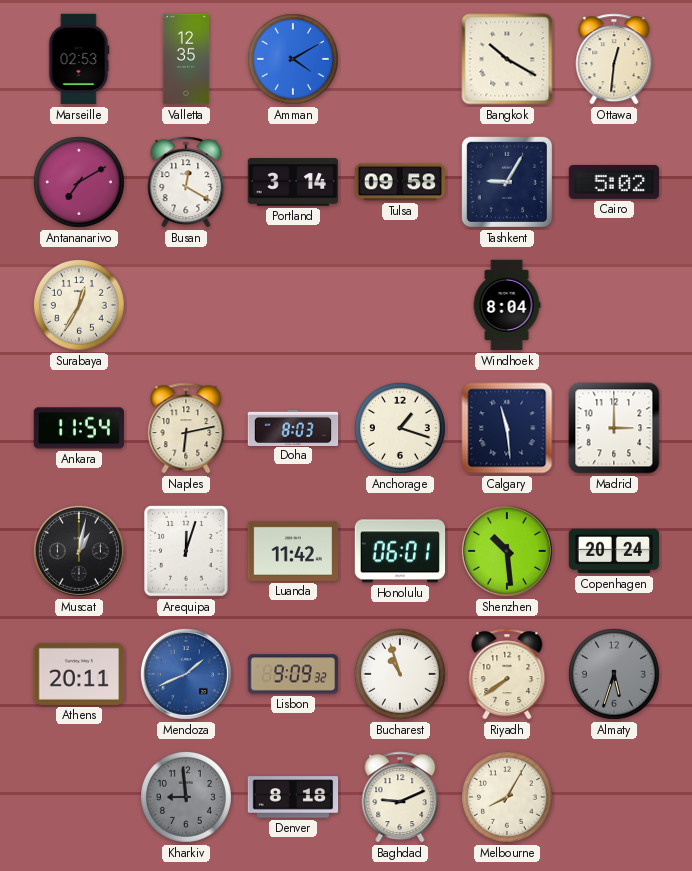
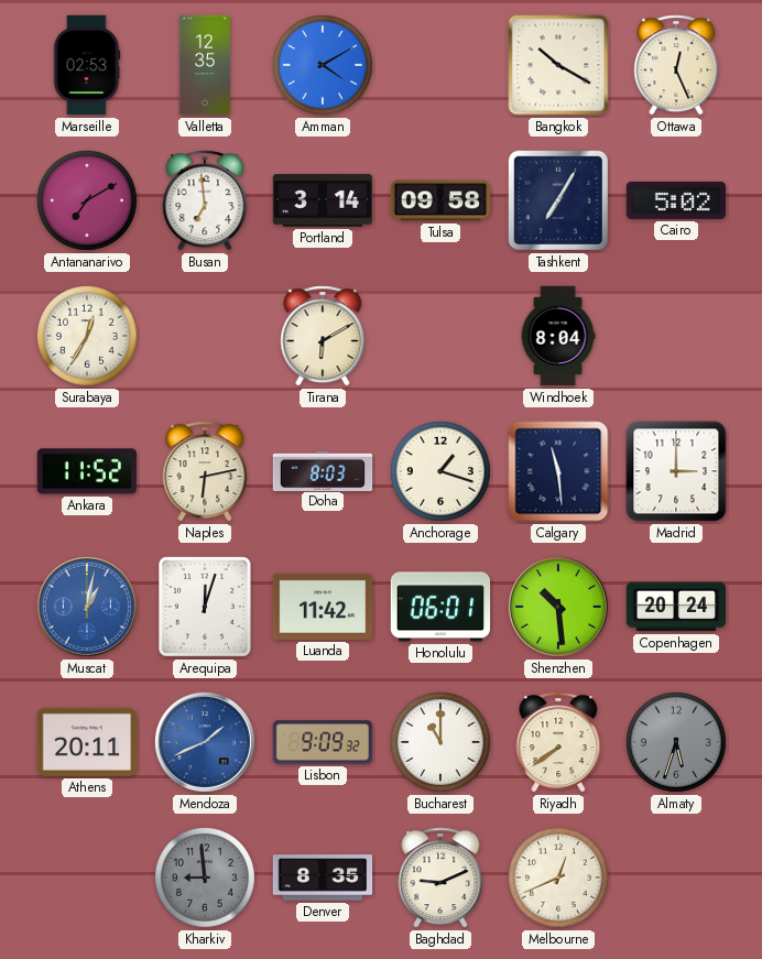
Ottawa: 12:31 -> 12:26
Busan: 12:20 -> 6:59
Tashkent: 9:05 -> 7:05
Tirana: none -> 6:10
Ankara: 11:54 -> 11:52
Muscat dial: black -> blue
Bucharest: 10:57 -> 11:00
Denver: 8:18 -> 8:35
Melbourne: 8:05 -> 12:41
